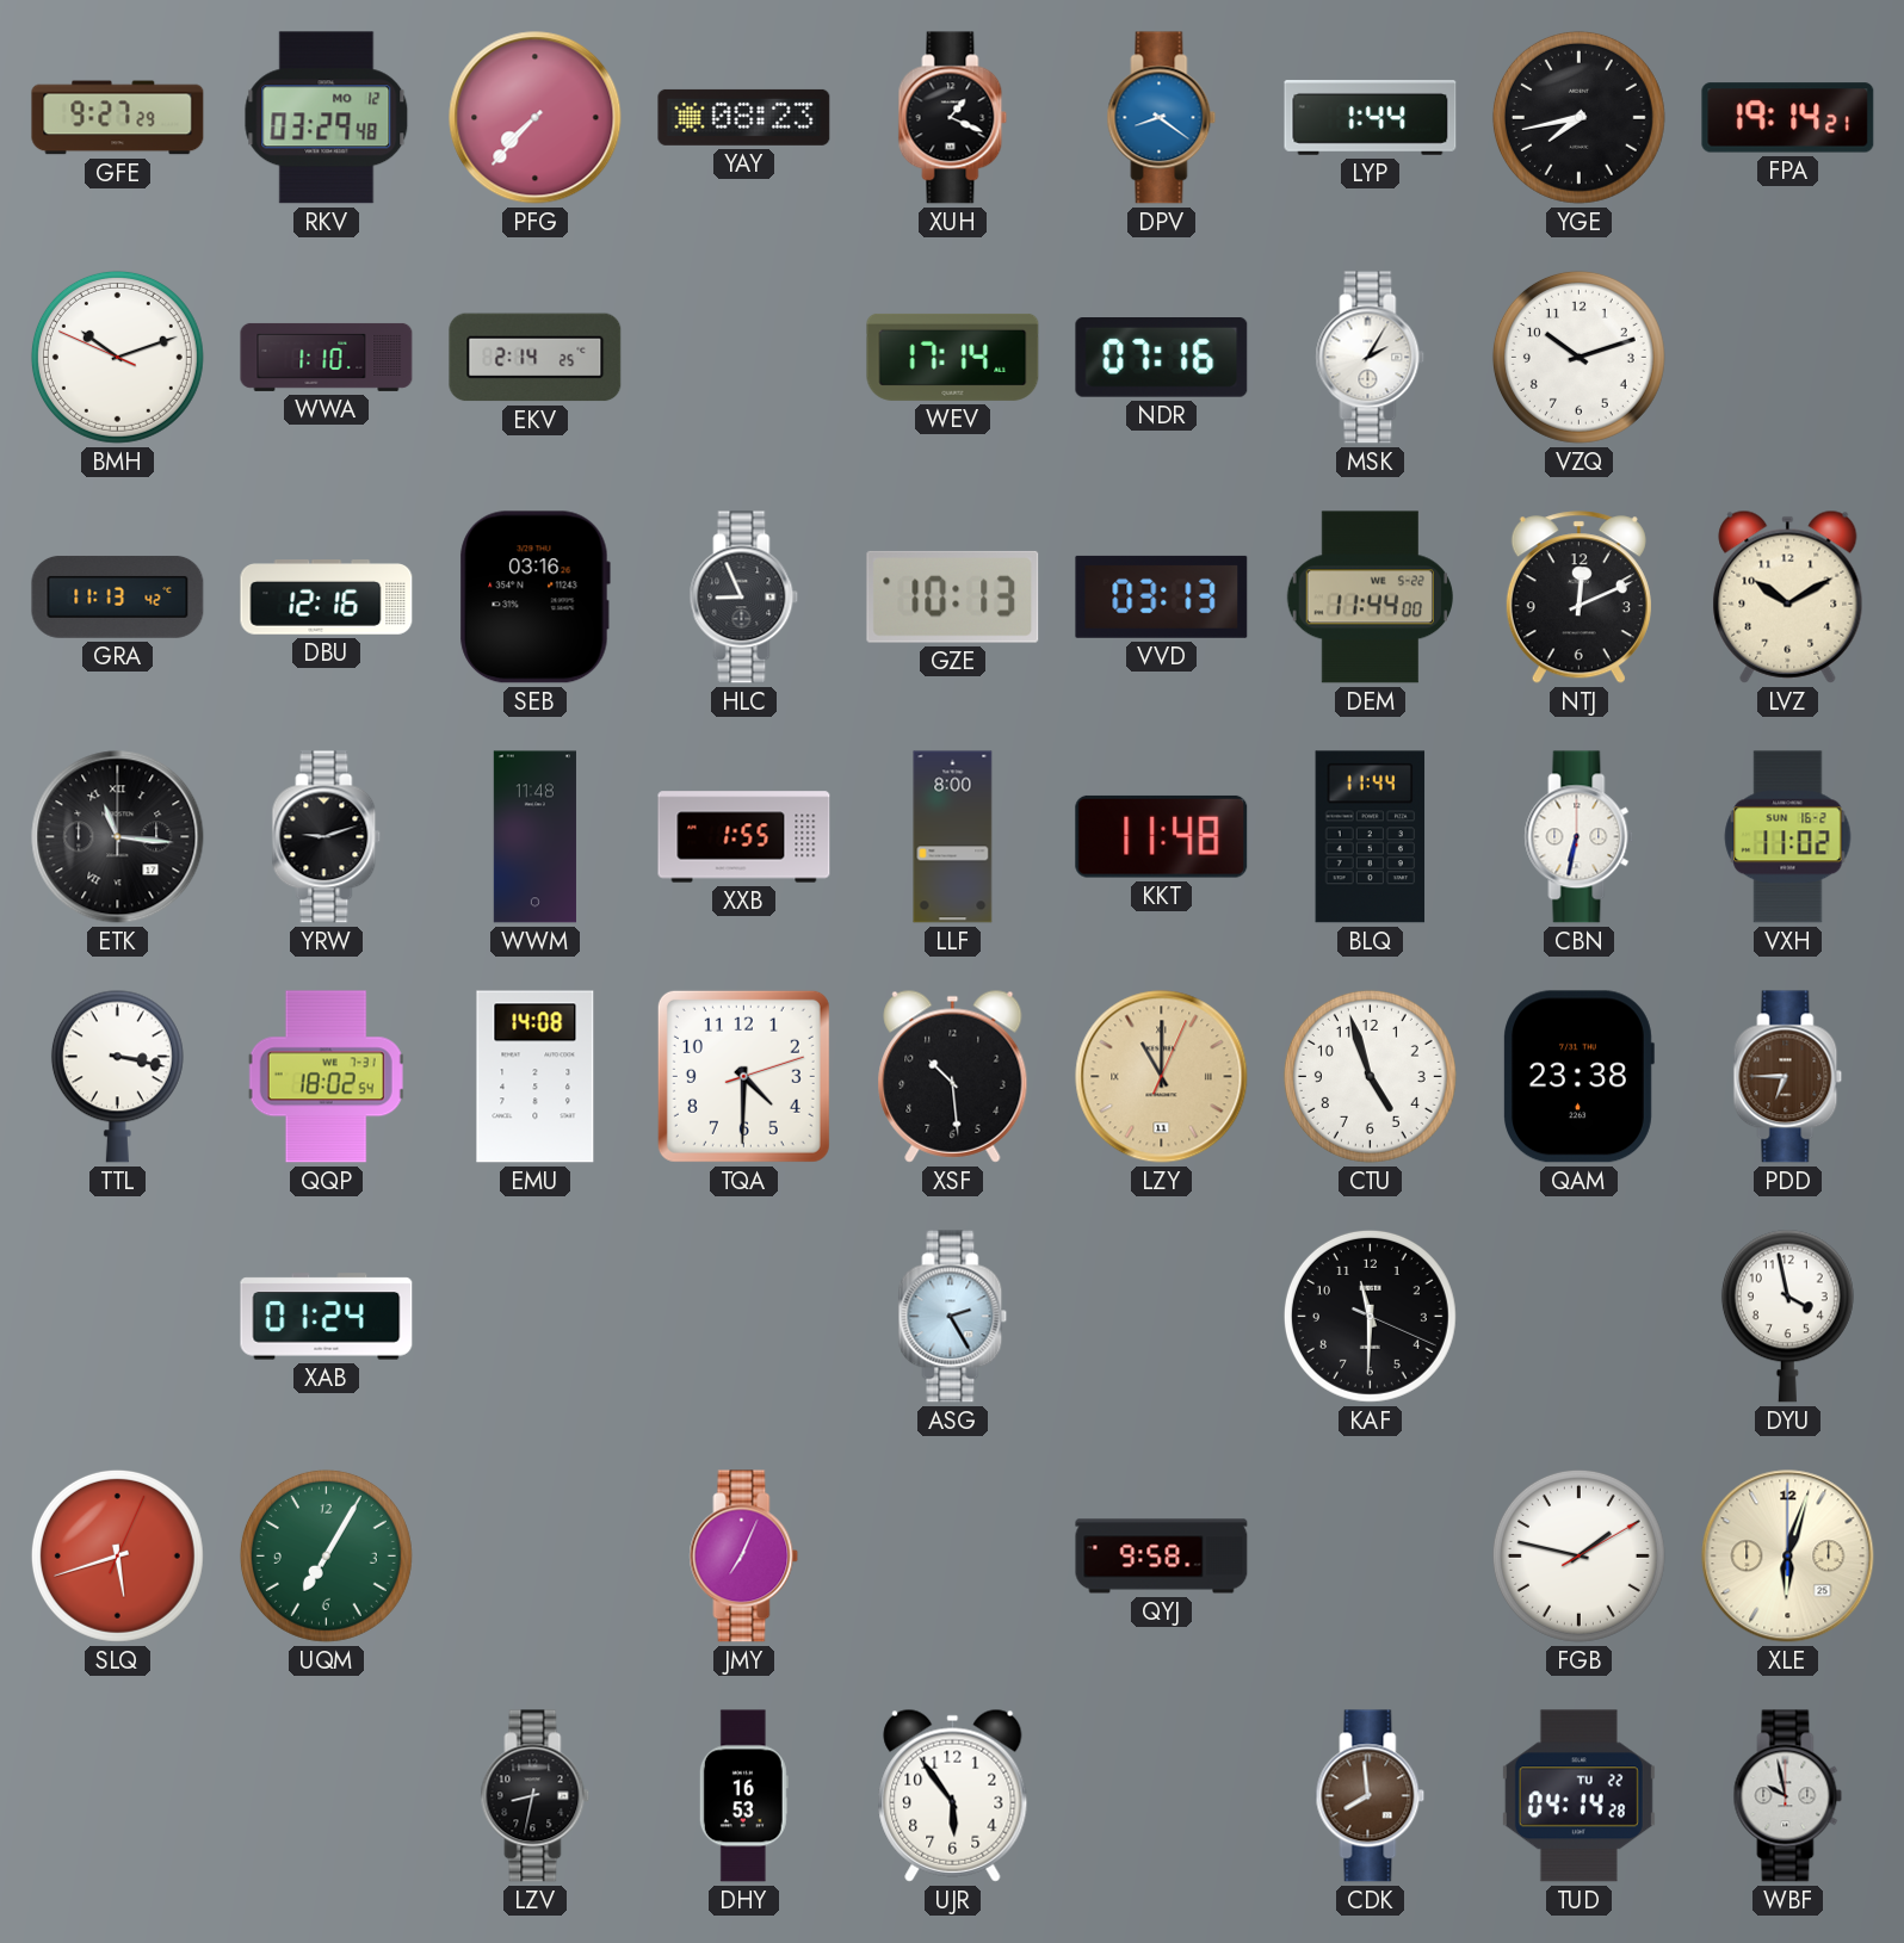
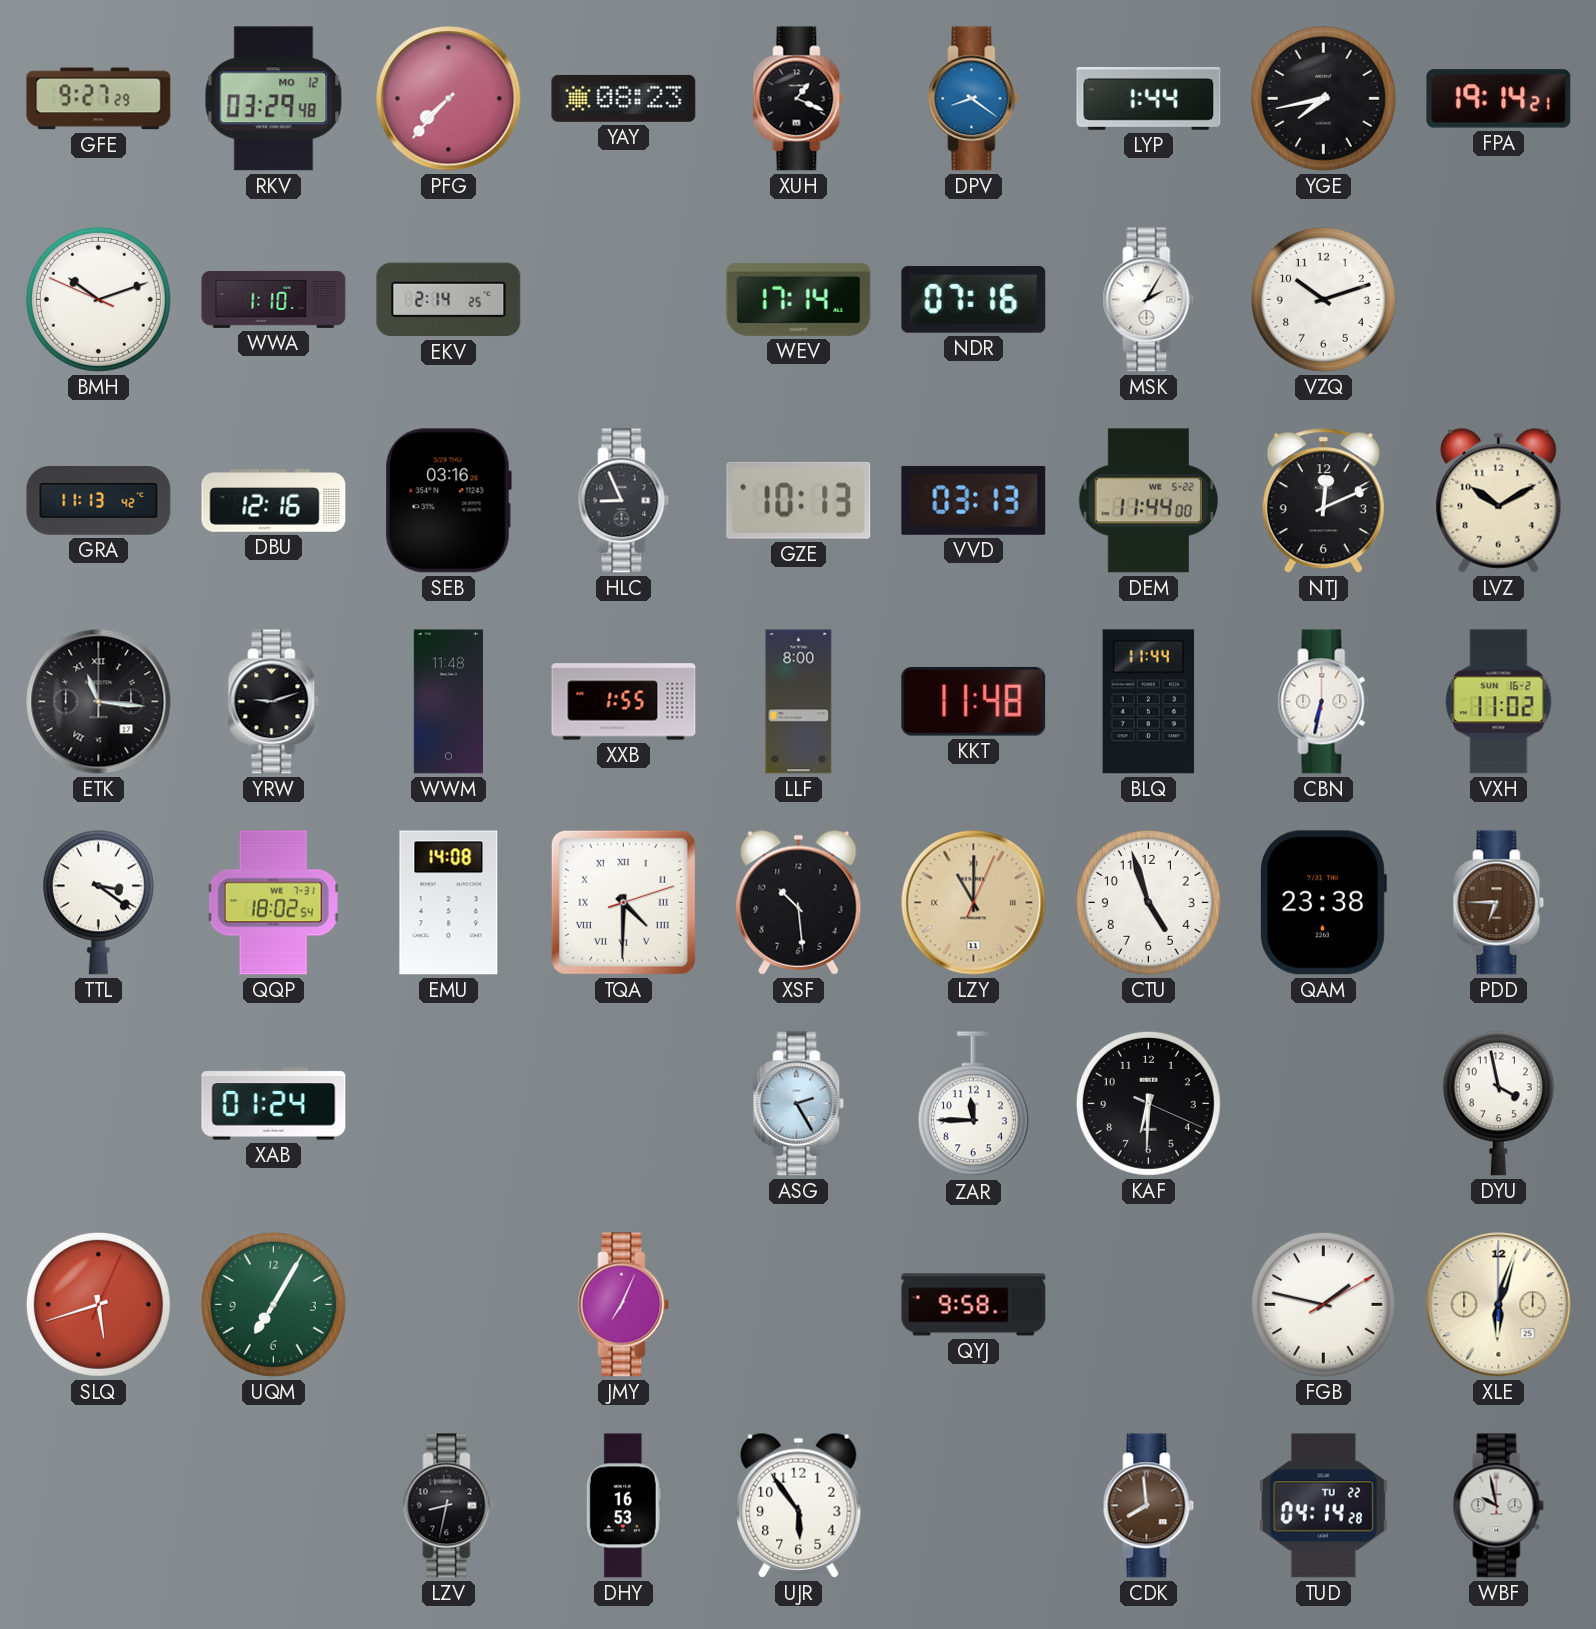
TTL: 3:17 -> 3:21
TQA numerals: Arabic -> Roman
ZAR: none -> 11:45
KAF: 11:30 -> 6:30
